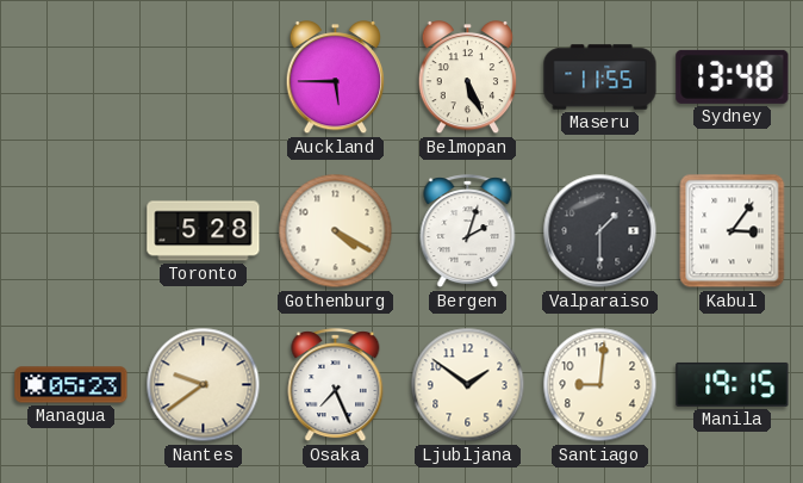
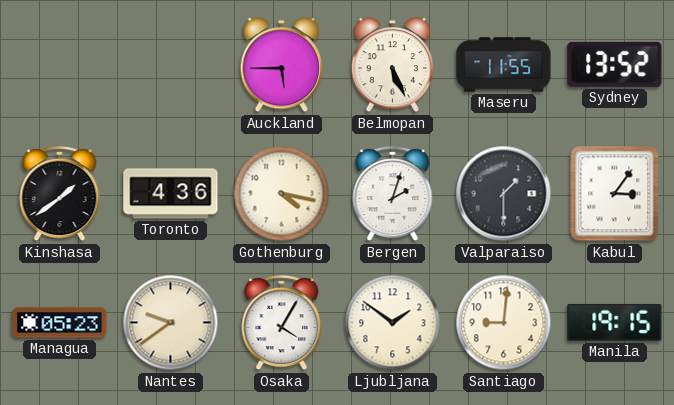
Sydney: 13:48 -> 13:52
Kinshasa: none -> 1:39
Toronto: 5:28 -> 4:36
Gothenburg: 4:20 -> 4:17
Osaka: 7:26 -> 4:05
